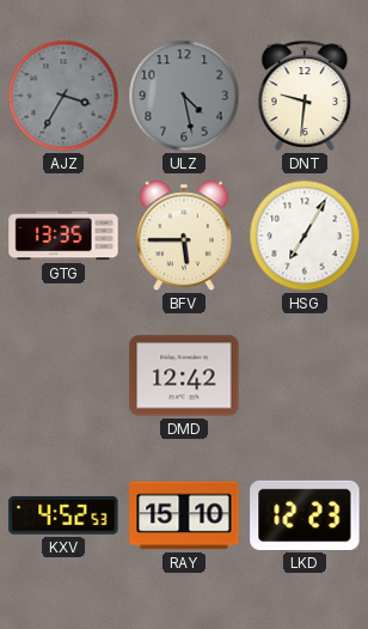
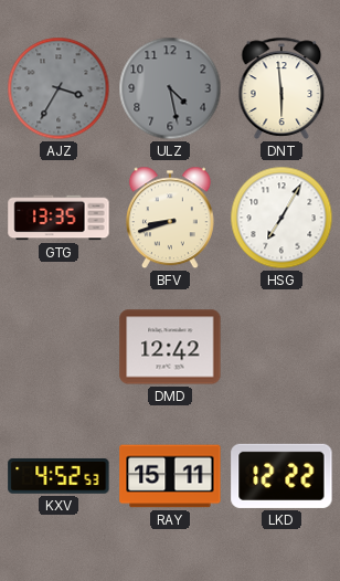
DNT: 9:31 -> 5:59
BFV: 5:45 -> 8:42
RAY: 15:10 -> 15:11
LKD: 12:23 -> 12:22
